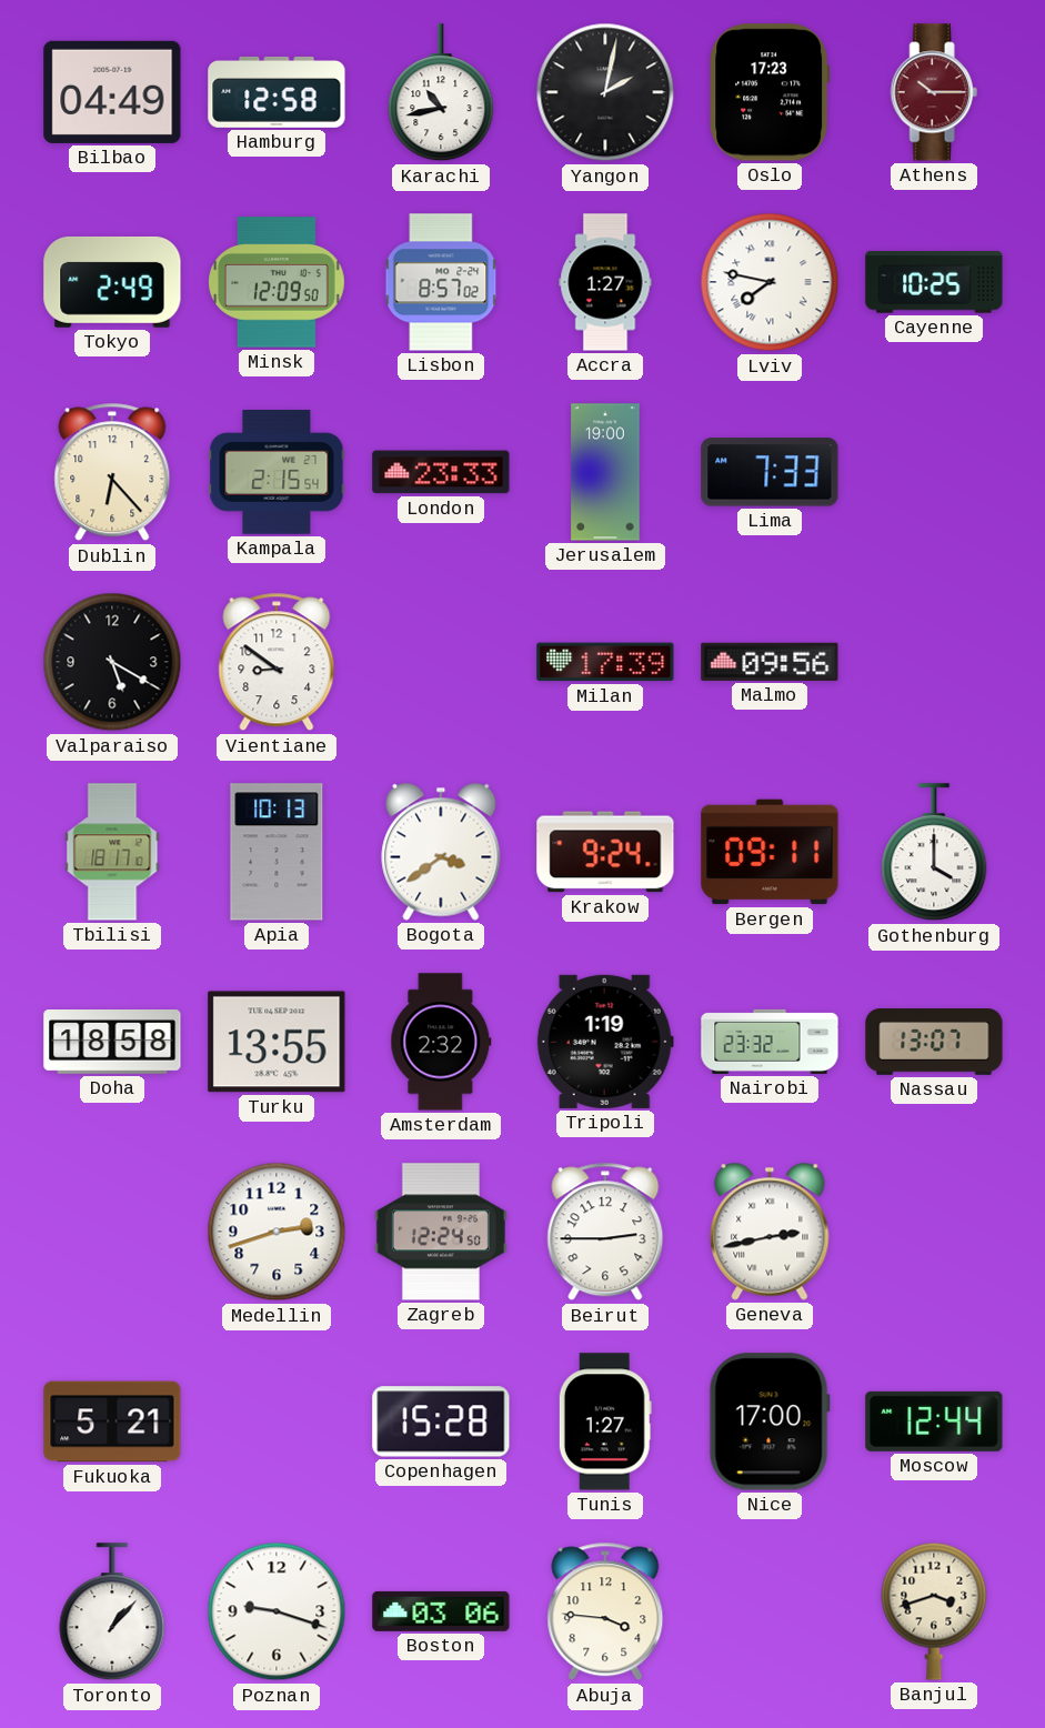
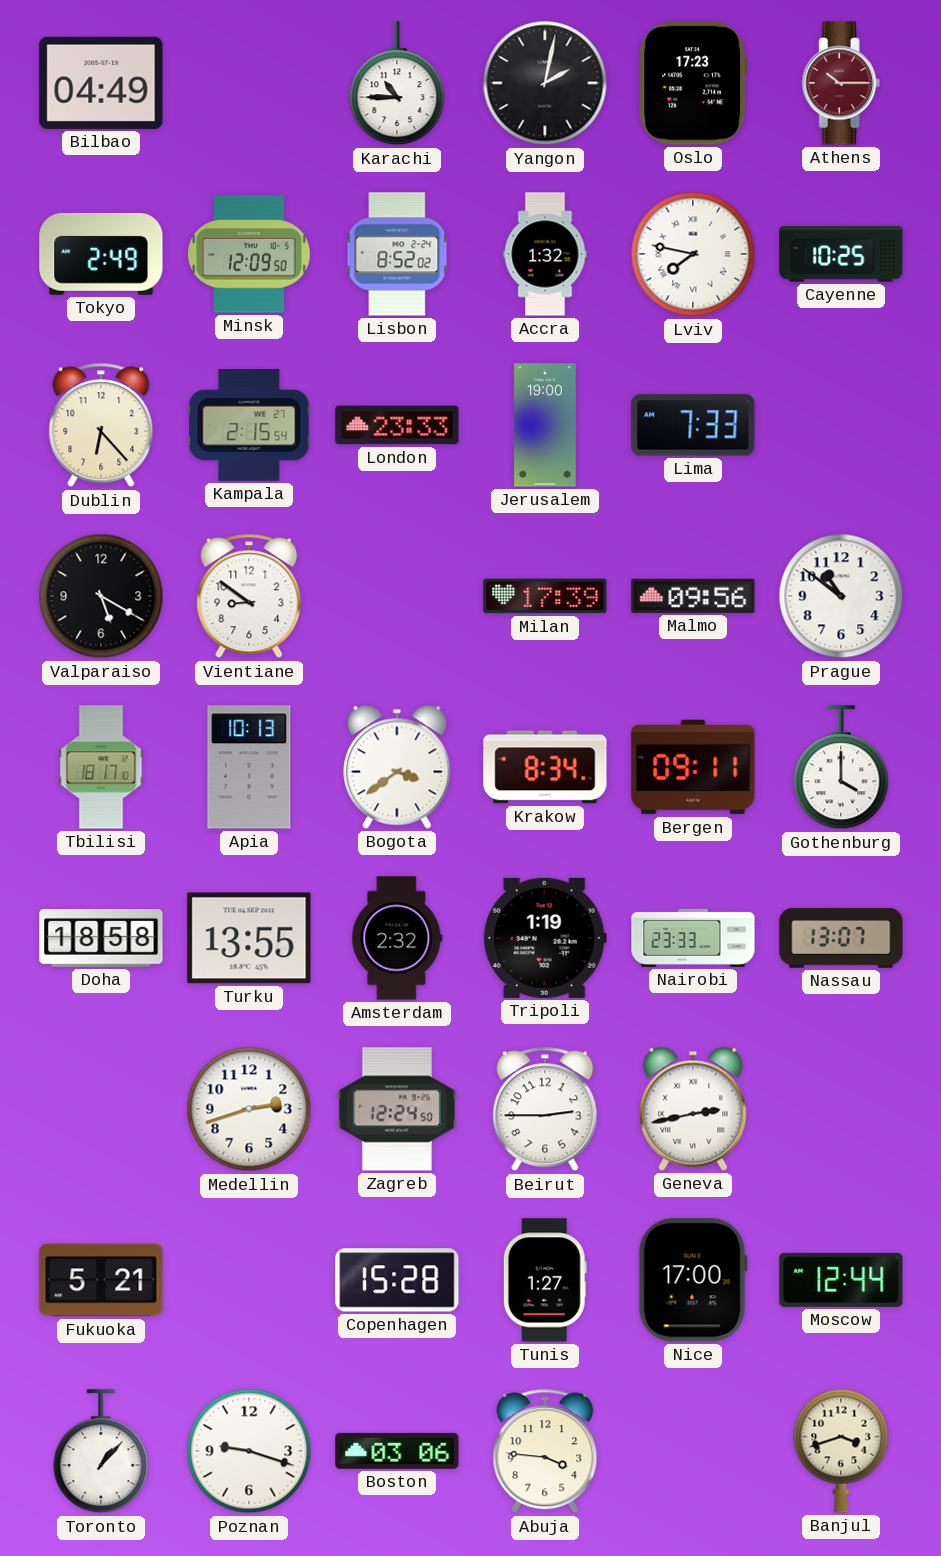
Hamburg: 12:58 -> none
Karachi: 10:43 -> 10:45
Lisbon: 8:57 -> 8:52
Accra: 1:27 -> 1:32
Prague: none -> 10:51
Krakow: 9:24 -> 8:34
Nairobi: 23:32 -> 23:33
